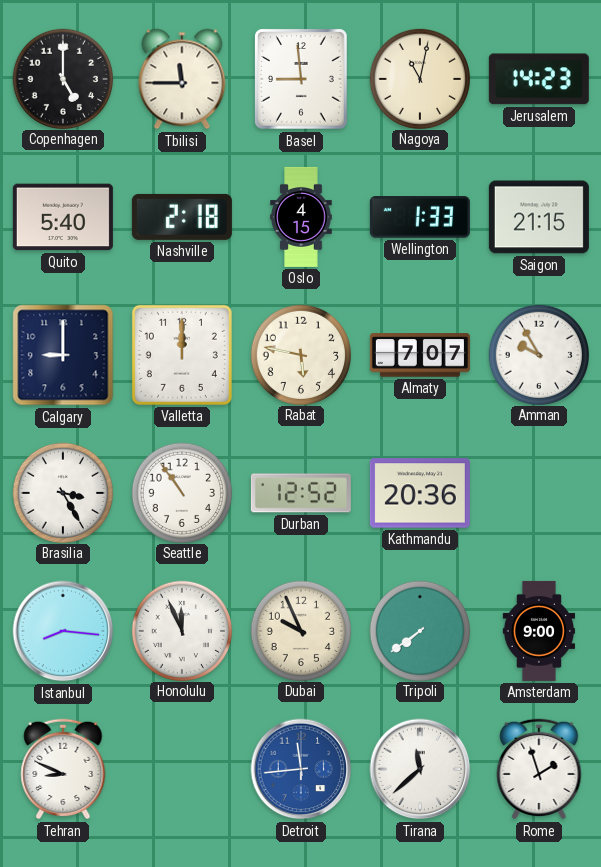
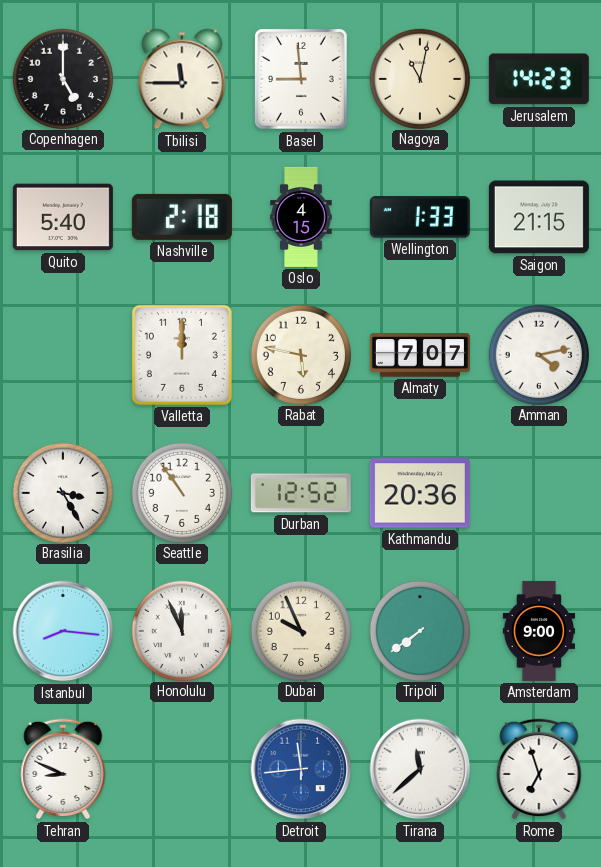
Calgary: 9:00 -> none
Amman: 9:55 -> 4:13
Rome: 1:57 -> 6:57
